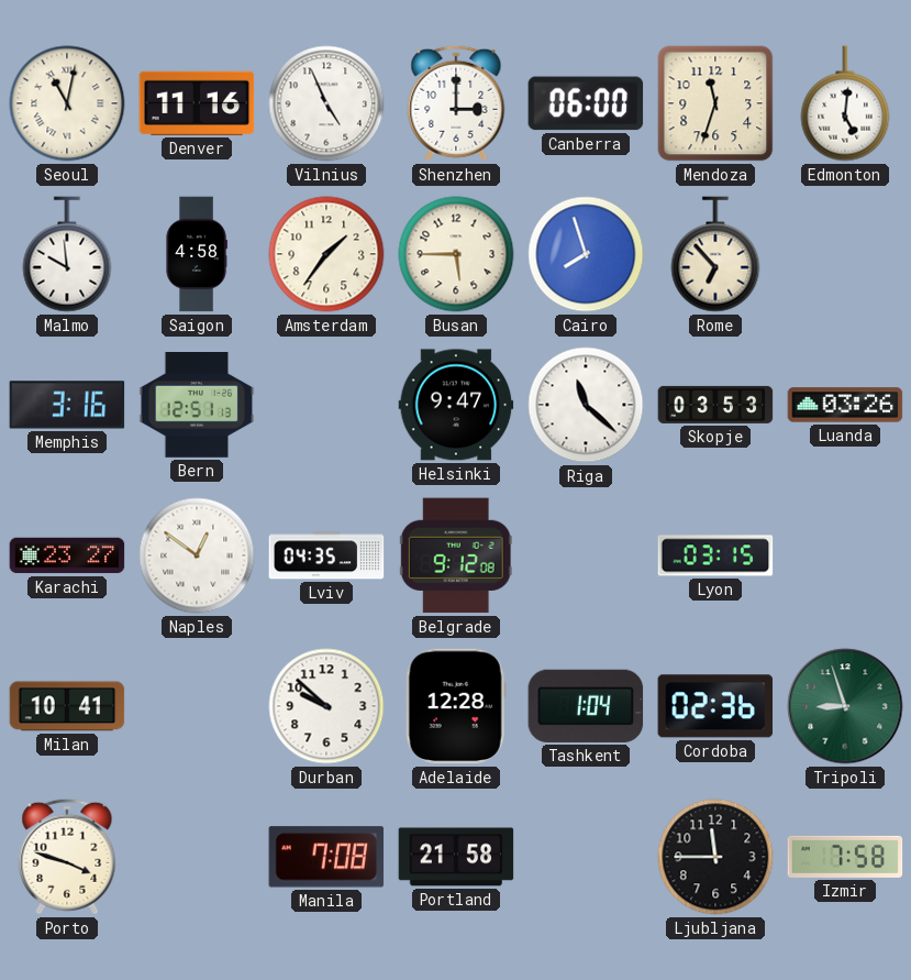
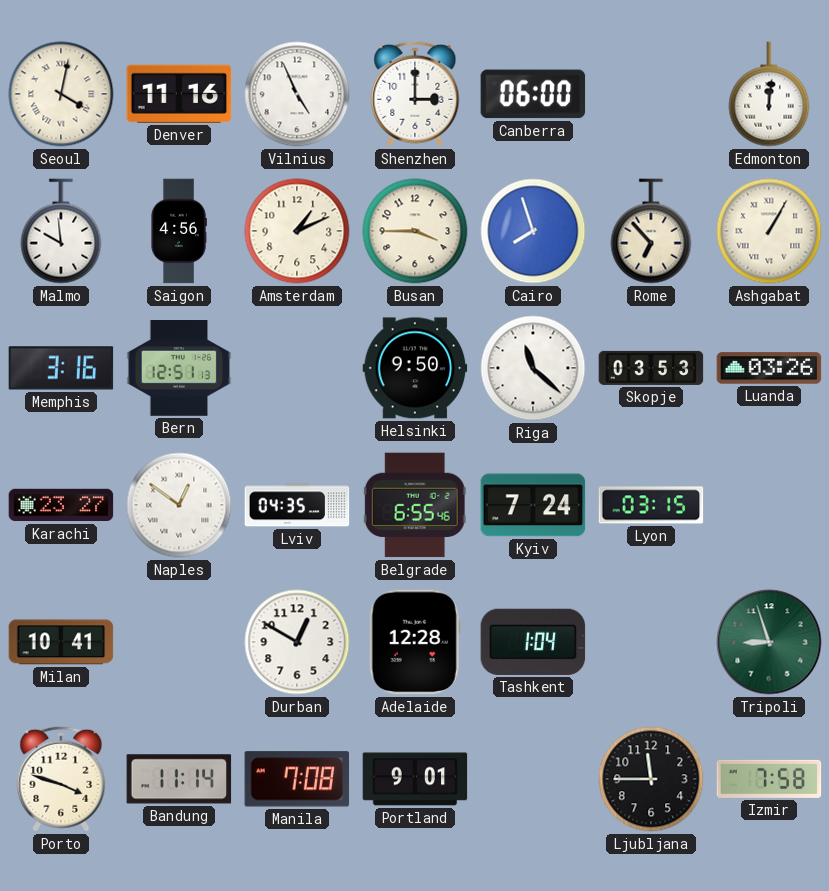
Seoul: 11:02 -> 4:02
Mendoza: 11:33 -> none
Edmonton: 5:01 -> 12:01
Saigon: 4:58 -> 4:56
Amsterdam: 1:36 -> 1:11
Busan: 5:45 -> 3:45
Ashgabat: none -> 1:05
Helsinki: 9:47 -> 9:50
Belgrade: 9:12 -> 6:55
Kyiv: none -> 7:24
Durban: 9:52 -> 12:50
Cordoba: 02:36 -> none
Bandung: none -> 11:14
Portland: 21:58 -> 9:01
